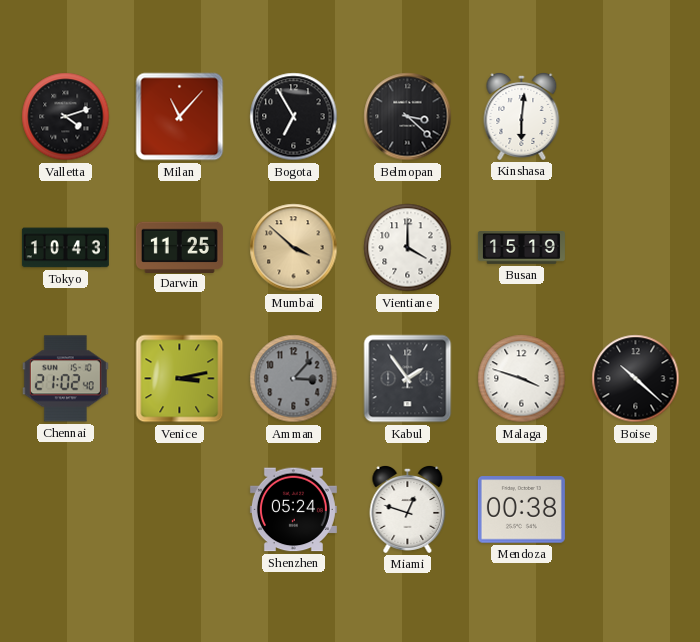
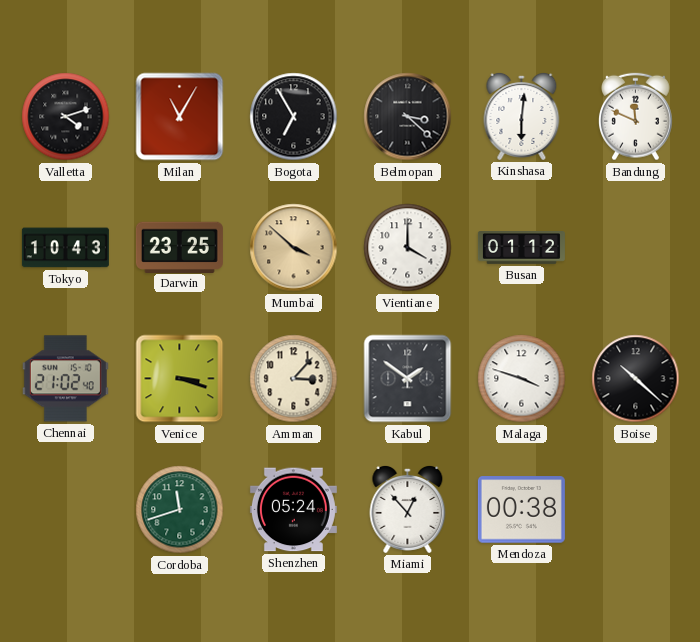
Milan: 11:07 -> 11:05
Bandung: none -> 11:49
Darwin: 11:25 -> 23:25
Busan: 15:19 -> 01:12
Venice: 3:13 -> 3:18
Amman dial: grey -> cream
Kabul: 1:54 -> 1:51
Cordoba: none -> 11:42
Miami: 12:48 -> 12:53
